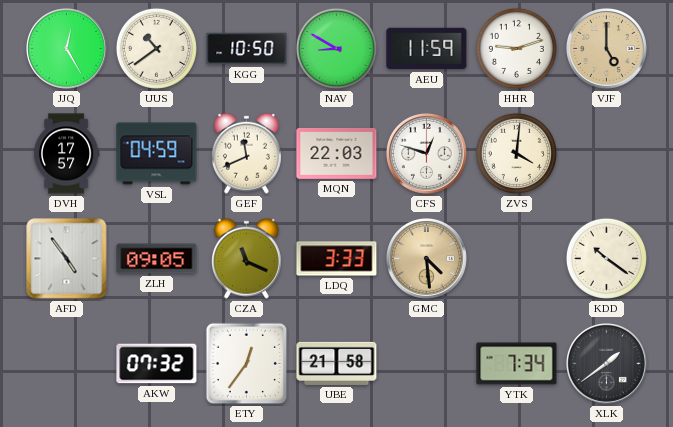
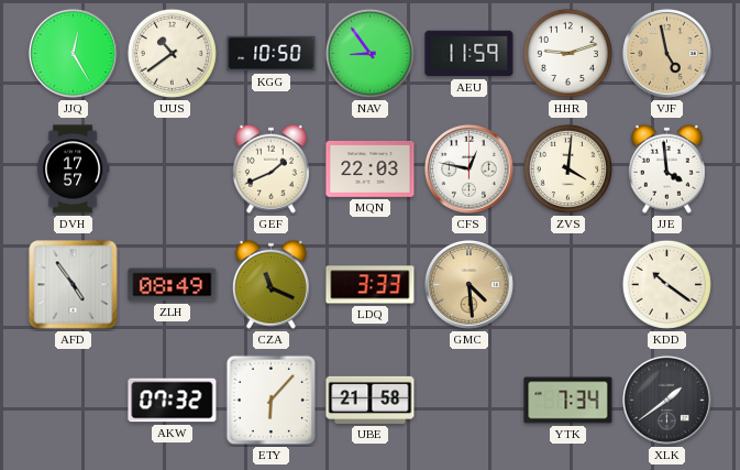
NAV: 8:50 -> 8:54
VJF: 5:00 -> 4:58
VSL: 04:59 -> none
GEF: 11:41 -> 1:41
CFS: 12:48 -> 12:47
JJE: none -> 3:59
ZLH: 09:05 -> 08:49
ETY: 12:36 -> 6:07
